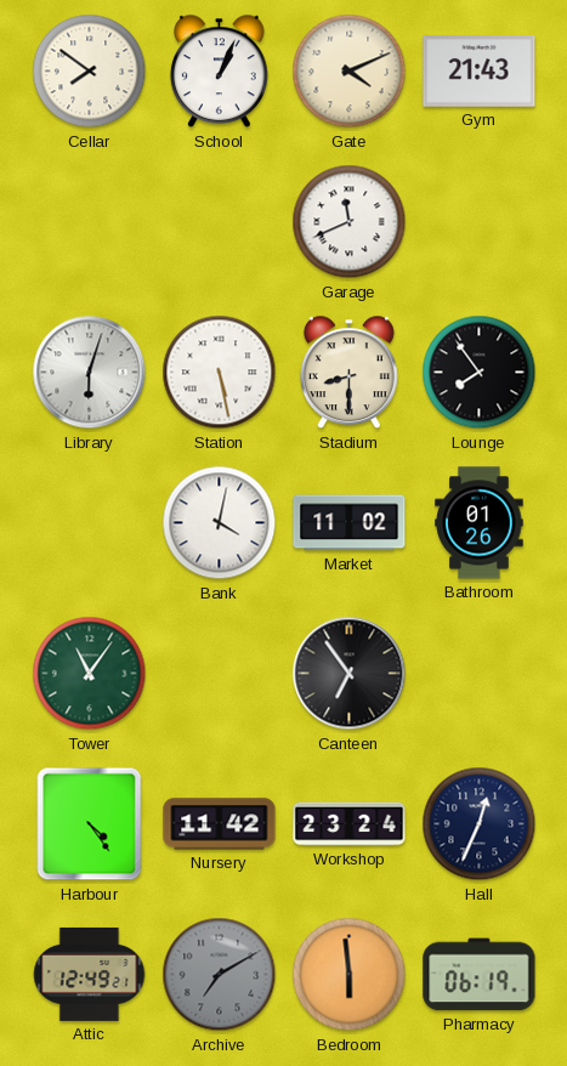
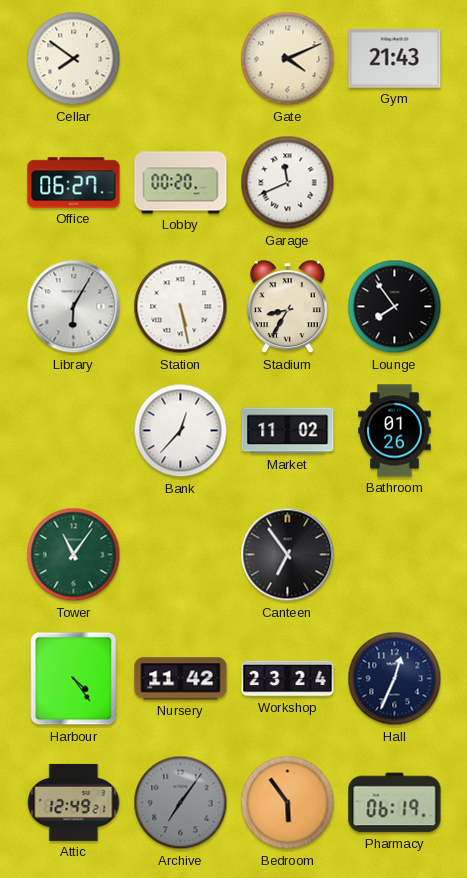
School: 1:04 -> none
Office: none -> 06:27
Lobby: none -> 00:20
Library: 6:03 -> 6:05
Stadium: 8:30 -> 8:35
Bank: 4:02 -> 12:37
Archive: 7:10 -> 7:06
Bedroom: 5:59 -> 5:54
